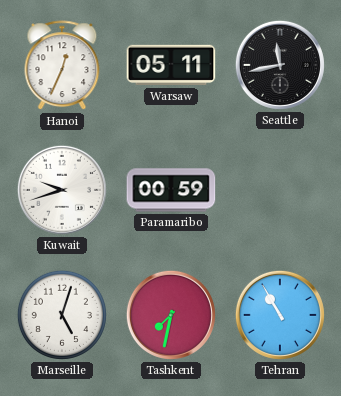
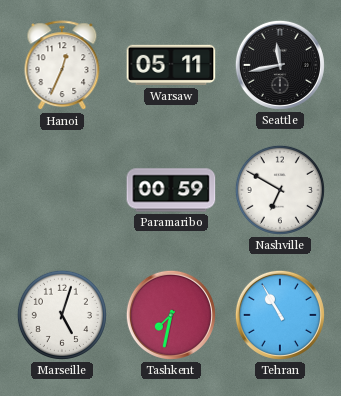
Kuwait: 9:42 -> none
Nashville: none -> 6:50
